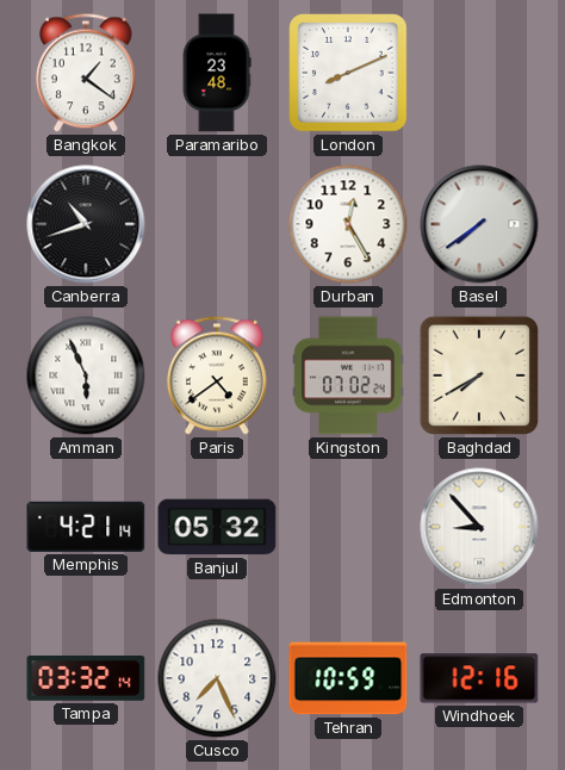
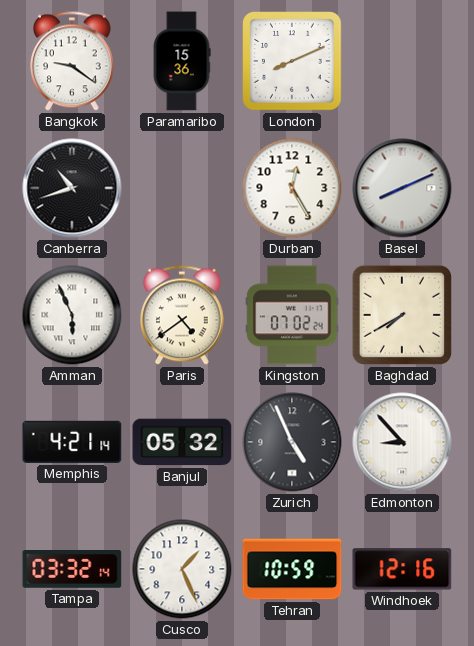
Bangkok: 1:21 -> 9:21
Paramaribo: 23:48 -> 15:36
Basel: 7:39 -> 8:11
Zurich: none -> 4:56
Cusco: 7:26 -> 1:26
